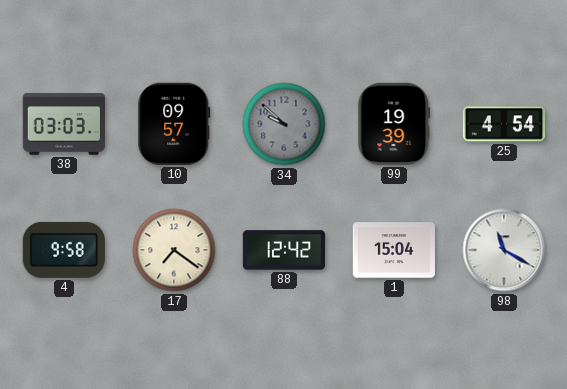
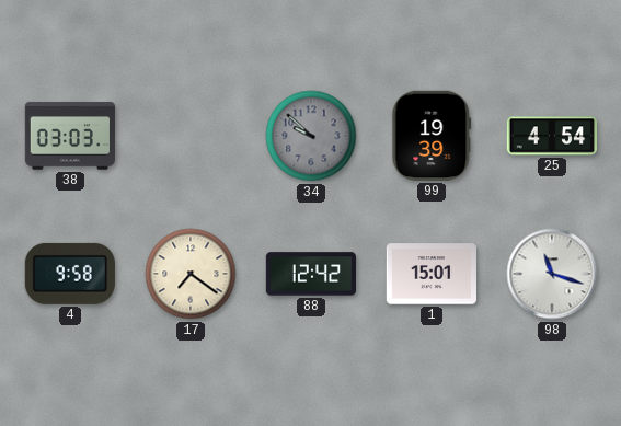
10: 09:57 -> none
1: 15:04 -> 15:01
98: 11:20 -> 11:18
